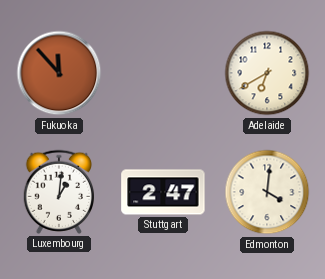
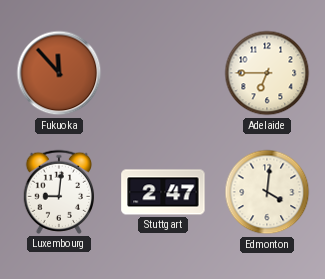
Adelaide: 6:40 -> 6:45
Luxembourg: 1:01 -> 9:01
